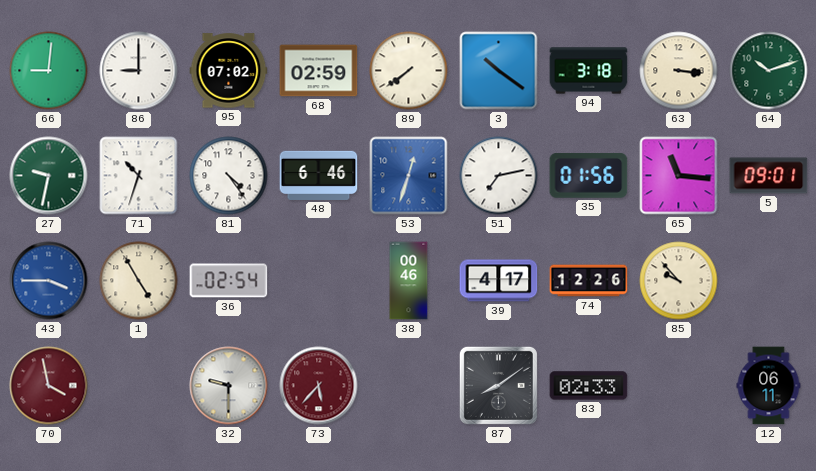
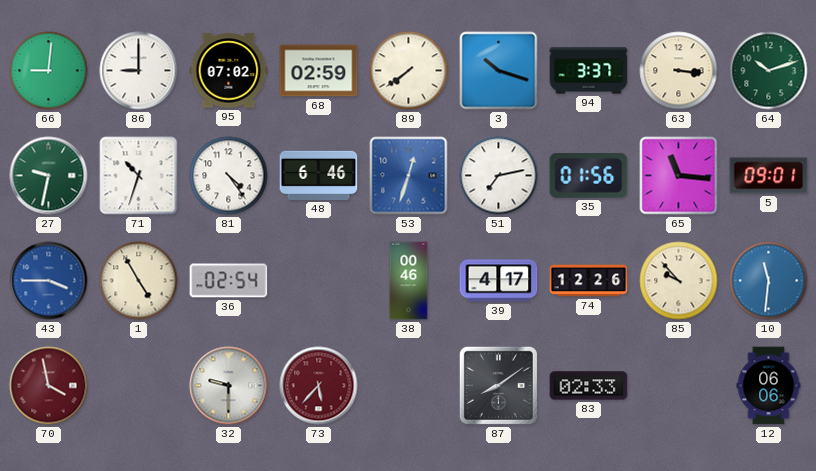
3: 10:21 -> 10:18
94: 3:18 -> 3:37
10: none -> 11:31
12: 06:11 -> 06:06
